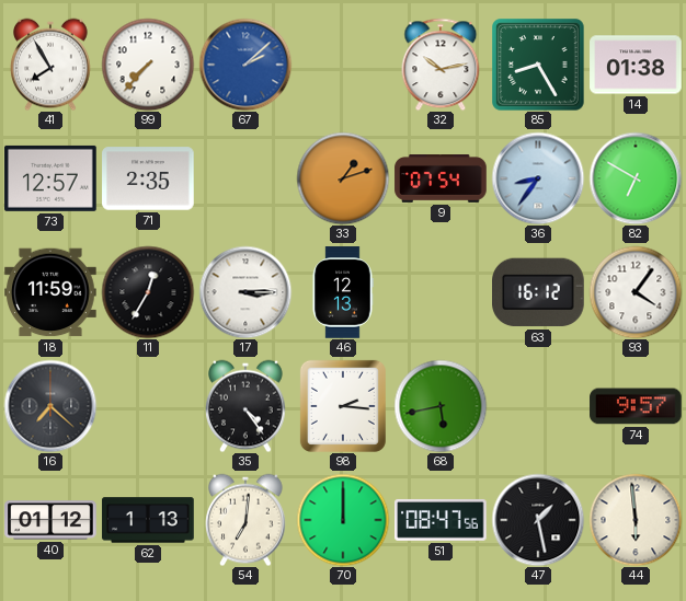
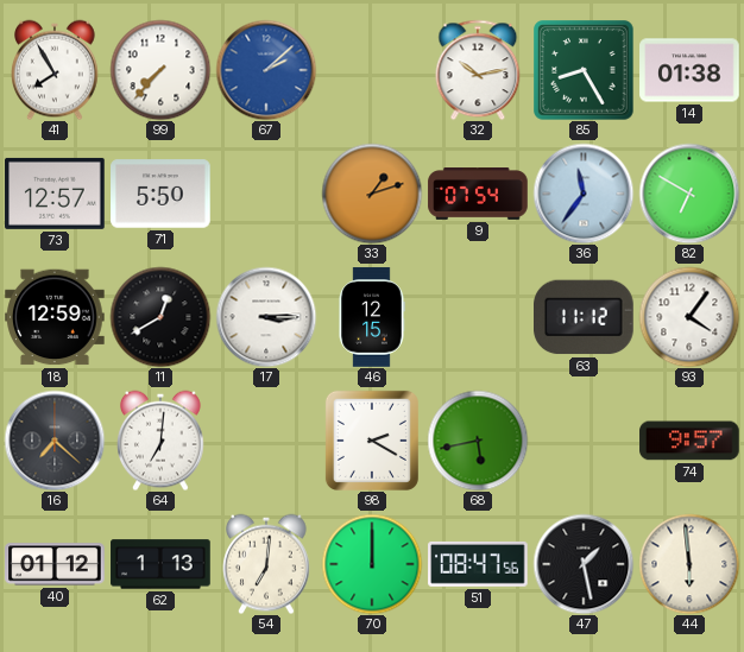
71: 2:35 -> 5:50
36: 8:36 -> 11:36
18: 11:59 -> 12:59
11: 12:35 -> 12:40
46: 12:13 -> 12:15
63: 16:12 -> 11:12
64: none -> 7:01
35: 4:24 -> none
98: 2:16 -> 2:20
